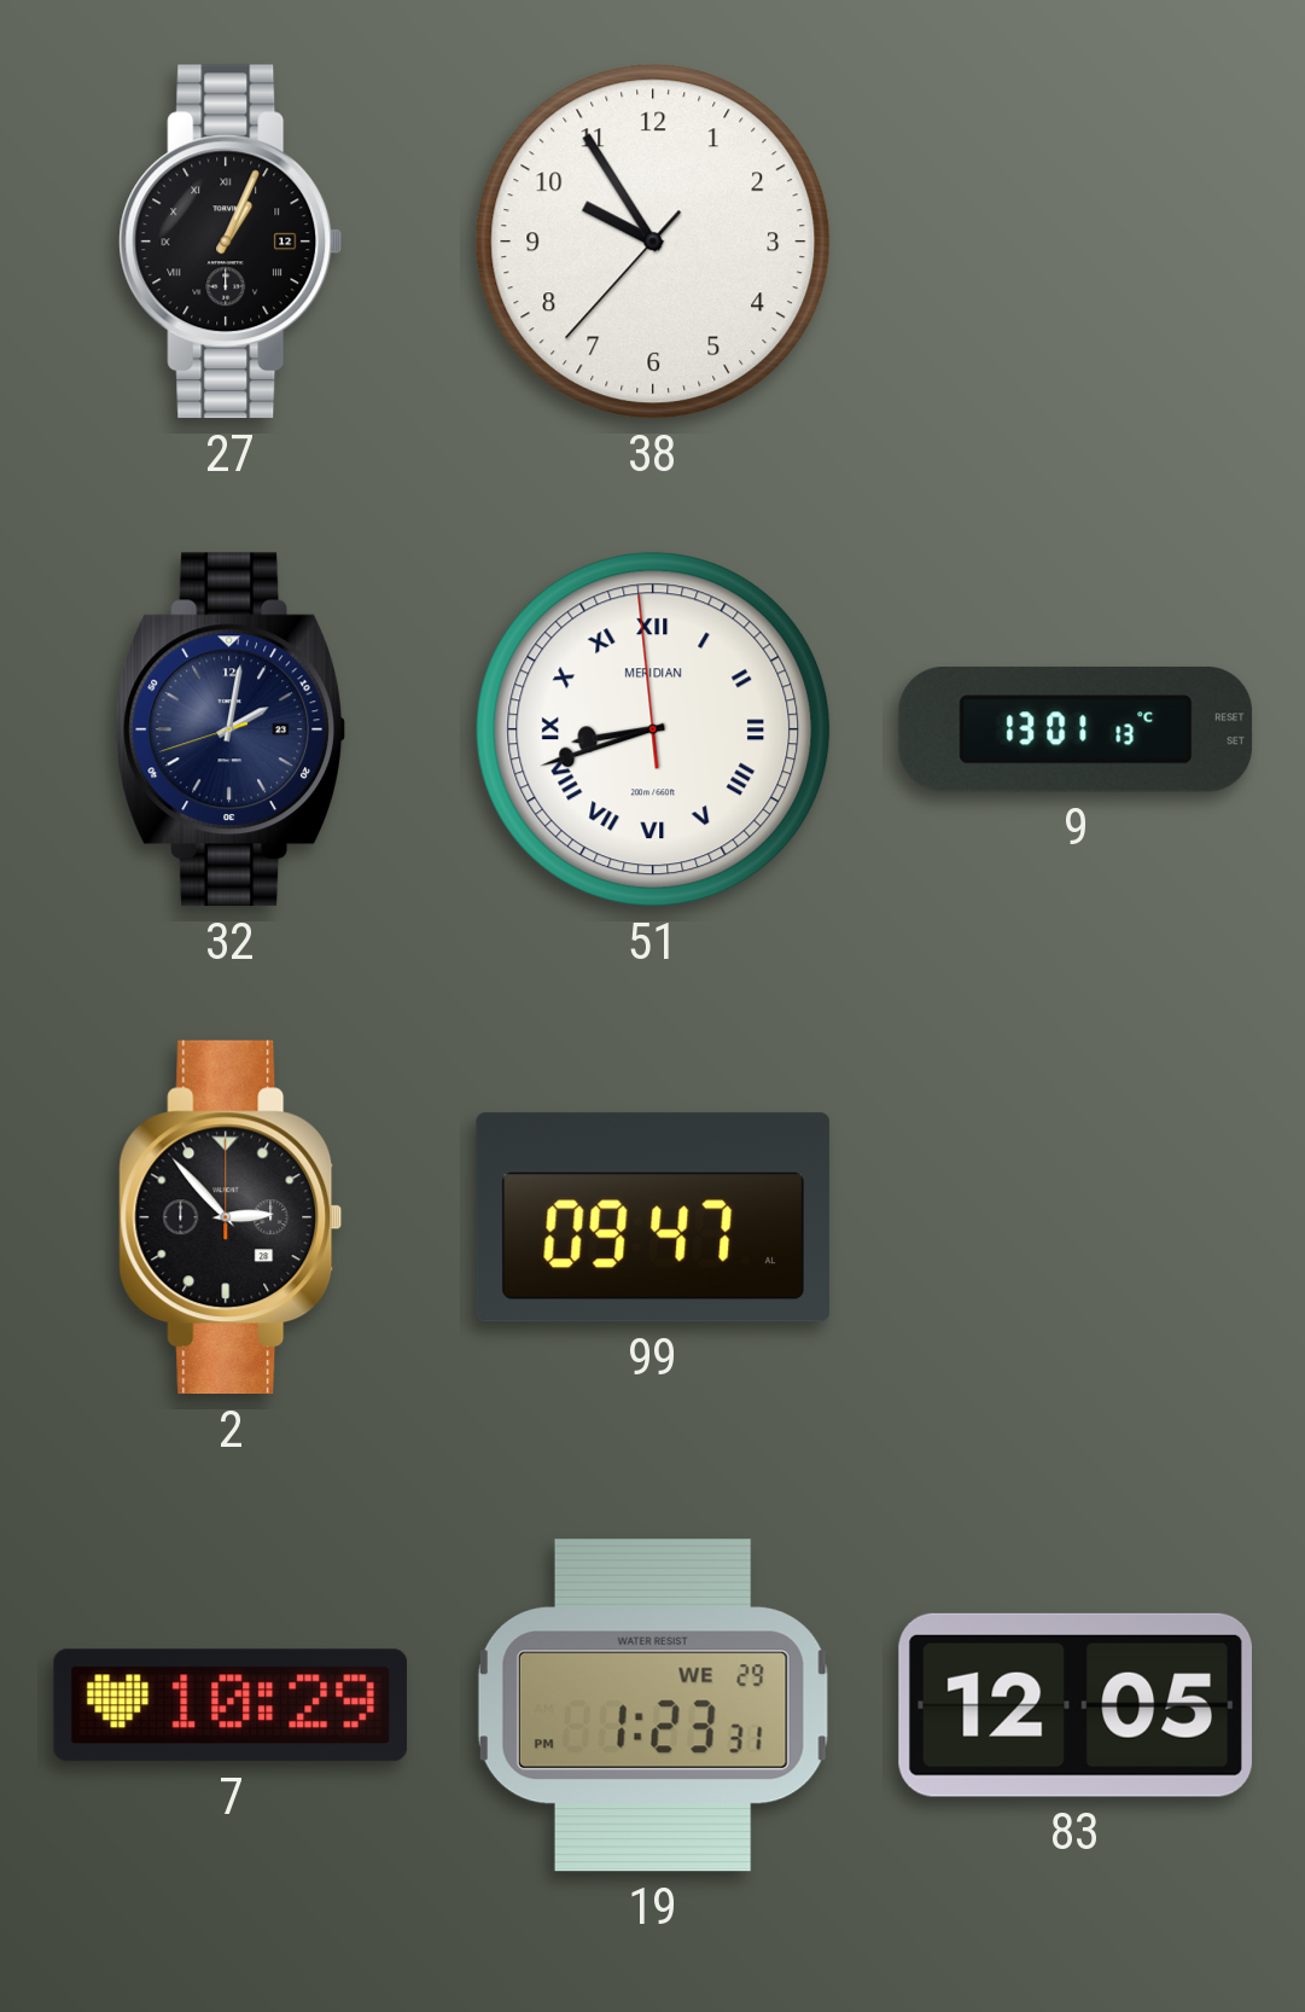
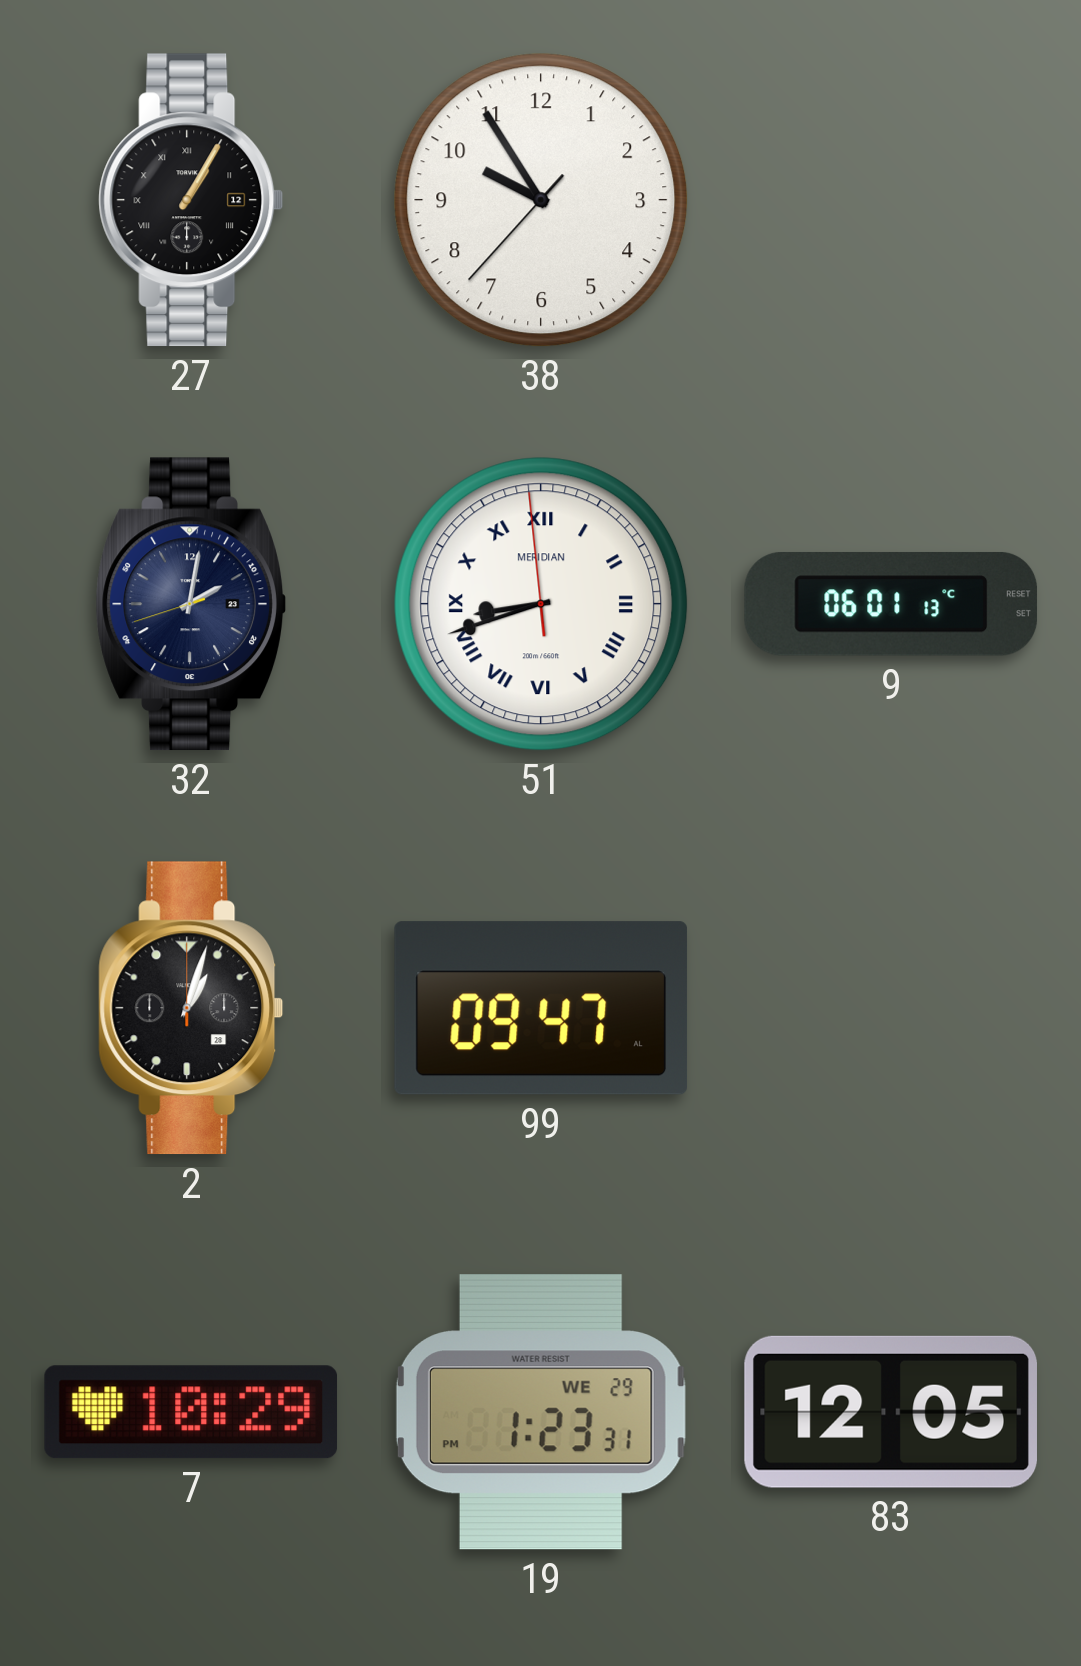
27: 1:04 -> 1:05
9: 13:01 -> 06:01
2: 2:53 -> 1:03
